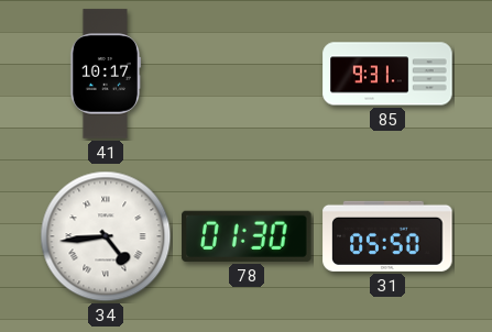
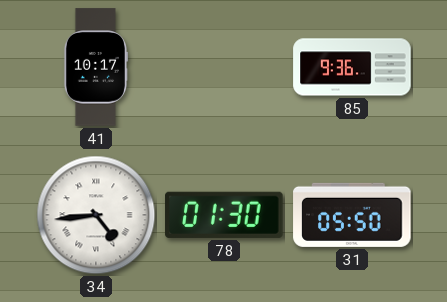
85: 9:31 -> 9:36
